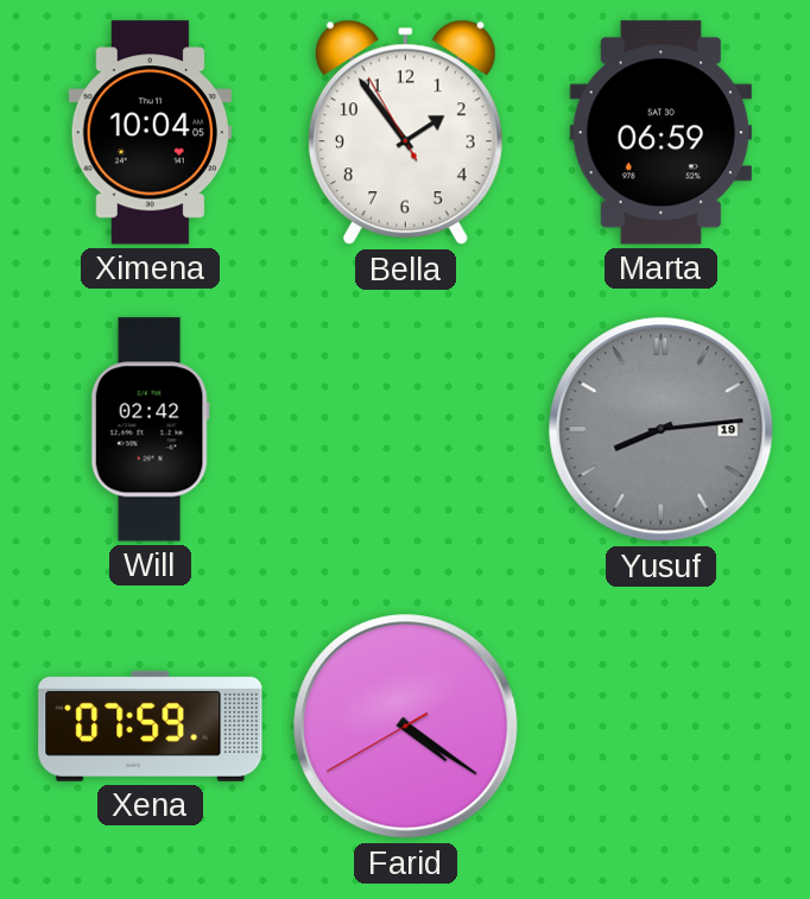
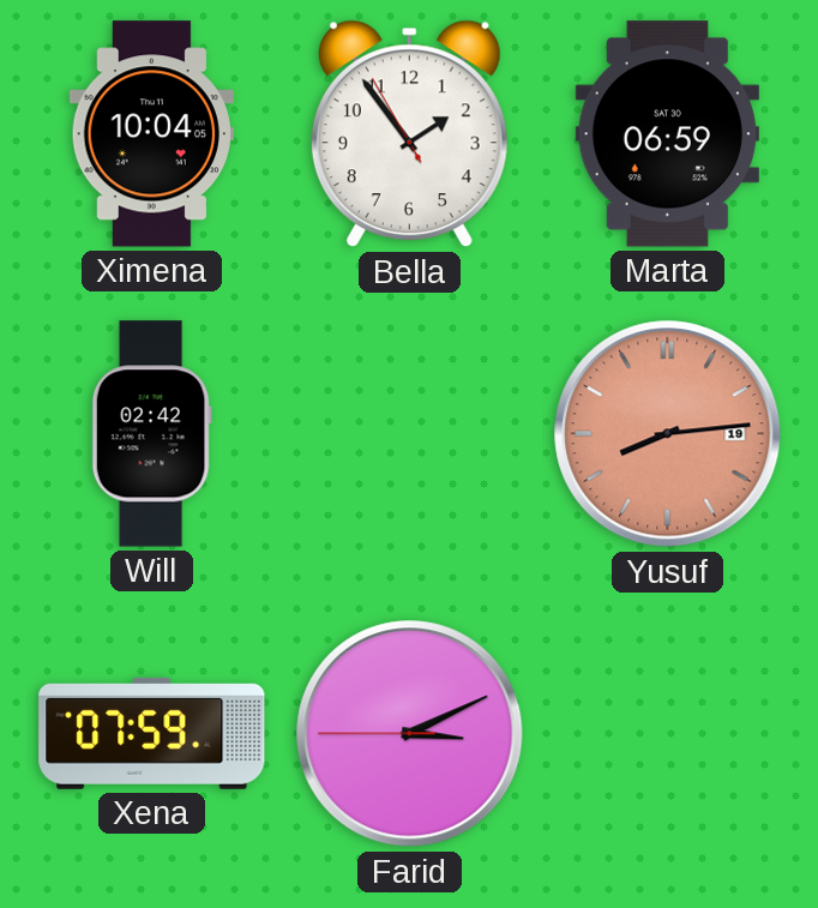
Yusuf dial: grey -> salmon
Farid: 4:20 -> 3:10
